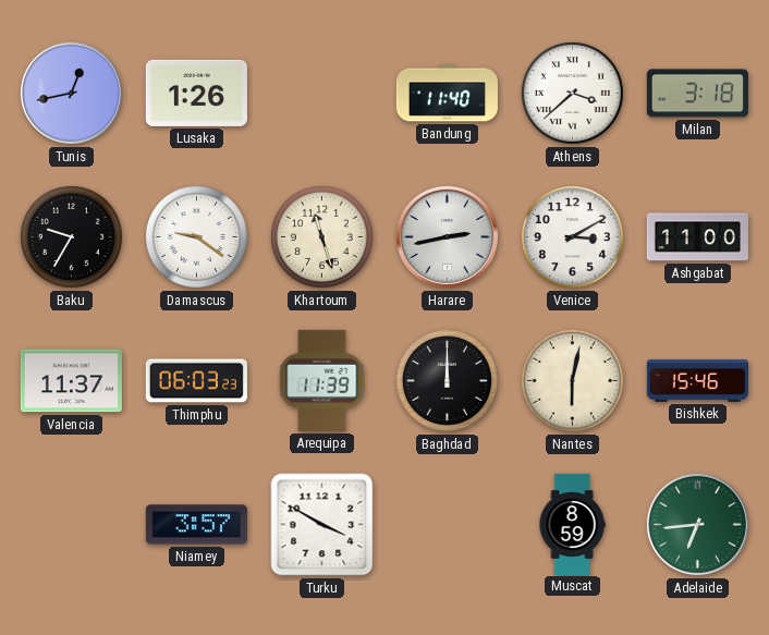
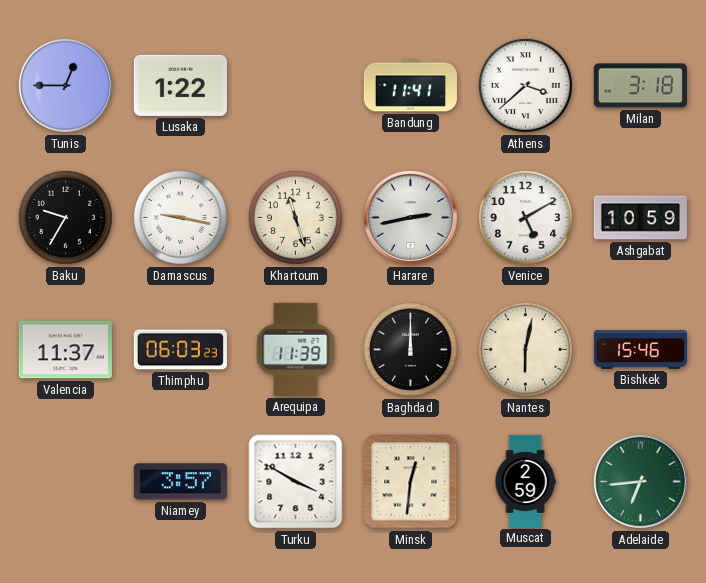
Tunis: 12:43 -> 12:45
Lusaka: 1:26 -> 1:22
Bandung: 11:40 -> 11:41
Damascus: 9:21 -> 9:17
Venice: 3:10 -> 5:10
Ashgabat: 11:00 -> 10:59
Minsk: none -> 12:31
Muscat: 8:59 -> 2:59
